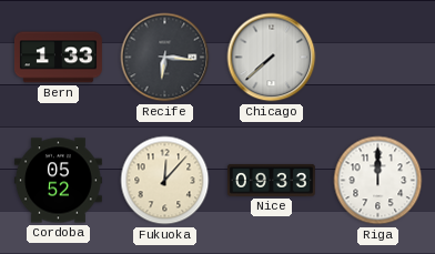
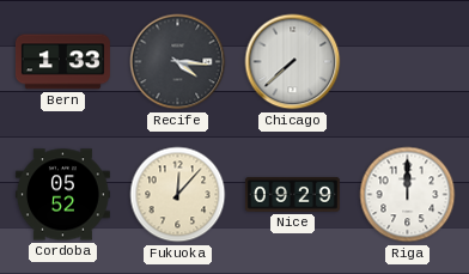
Recife: 6:16 -> 4:16
Nice: 09:33 -> 09:29
